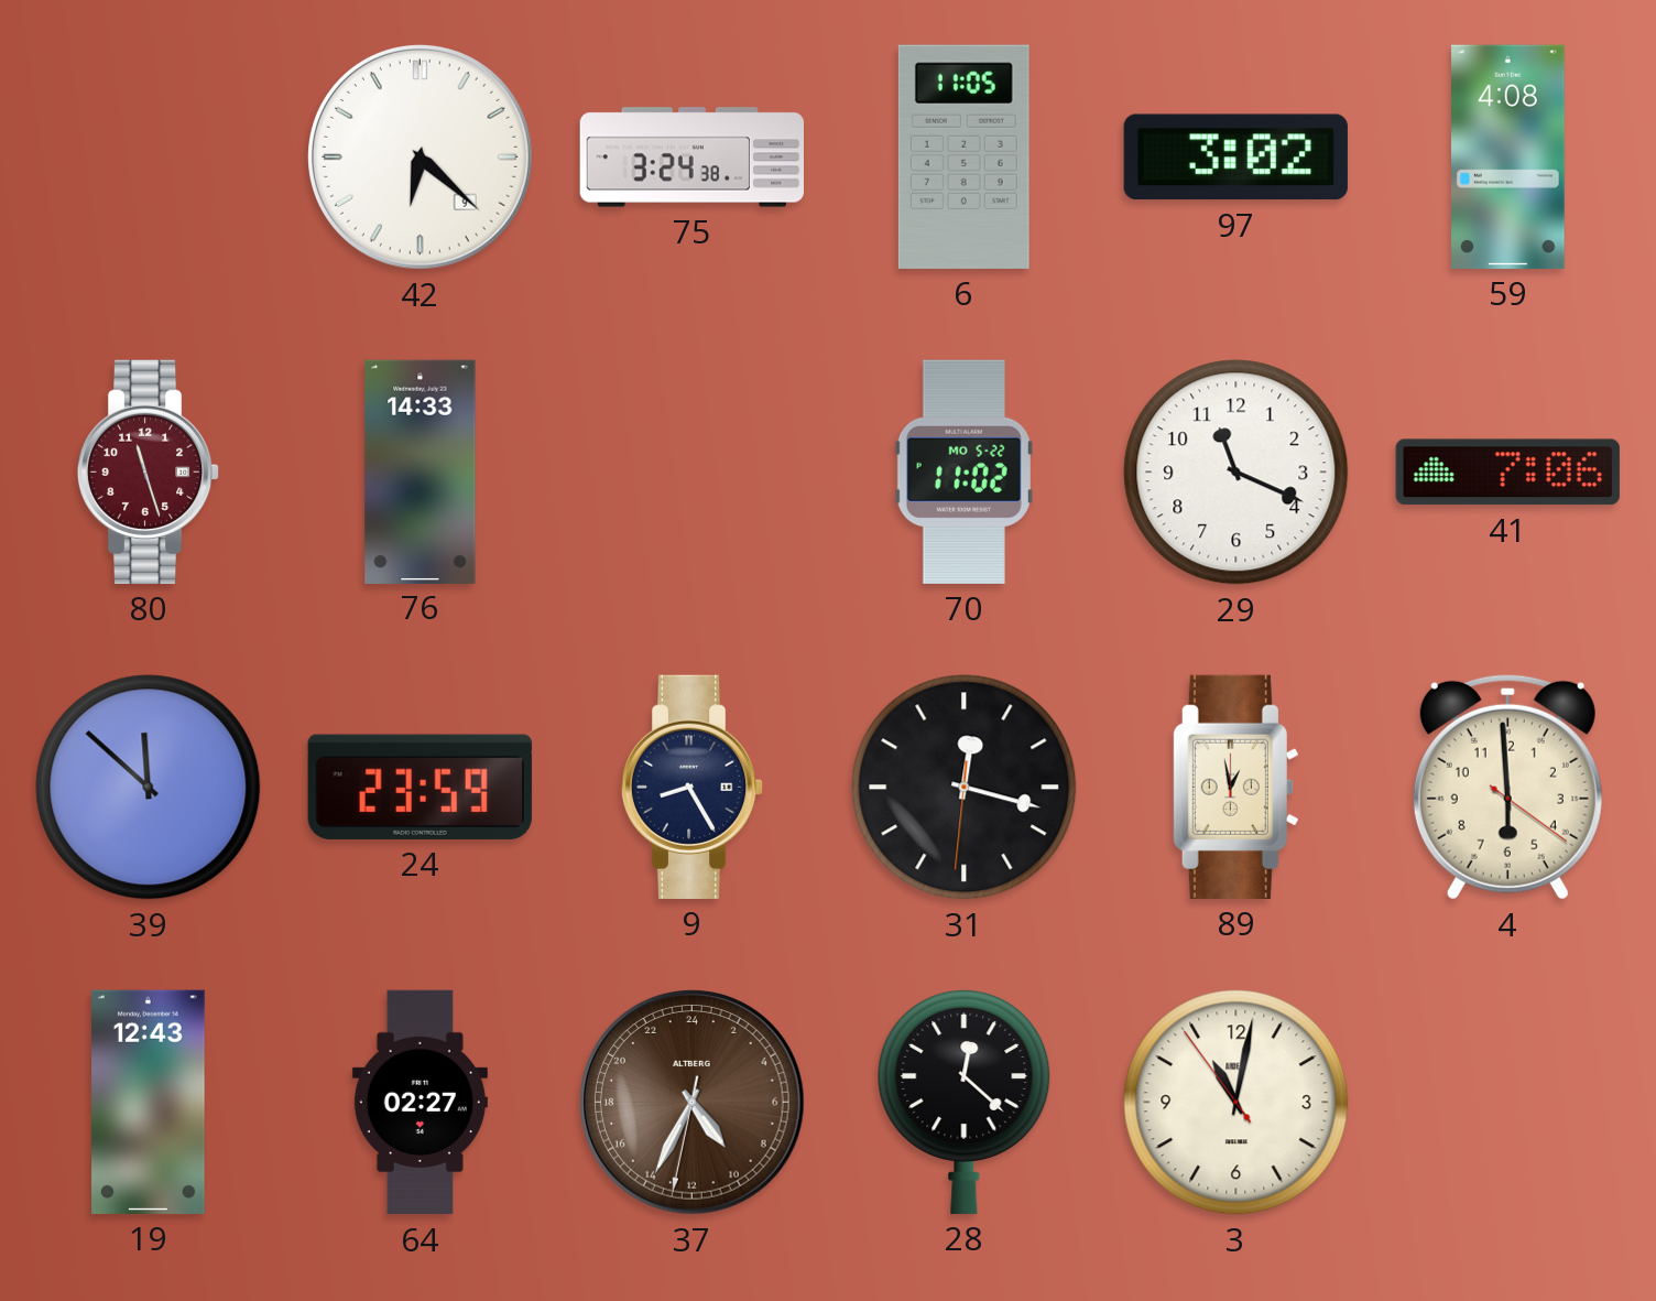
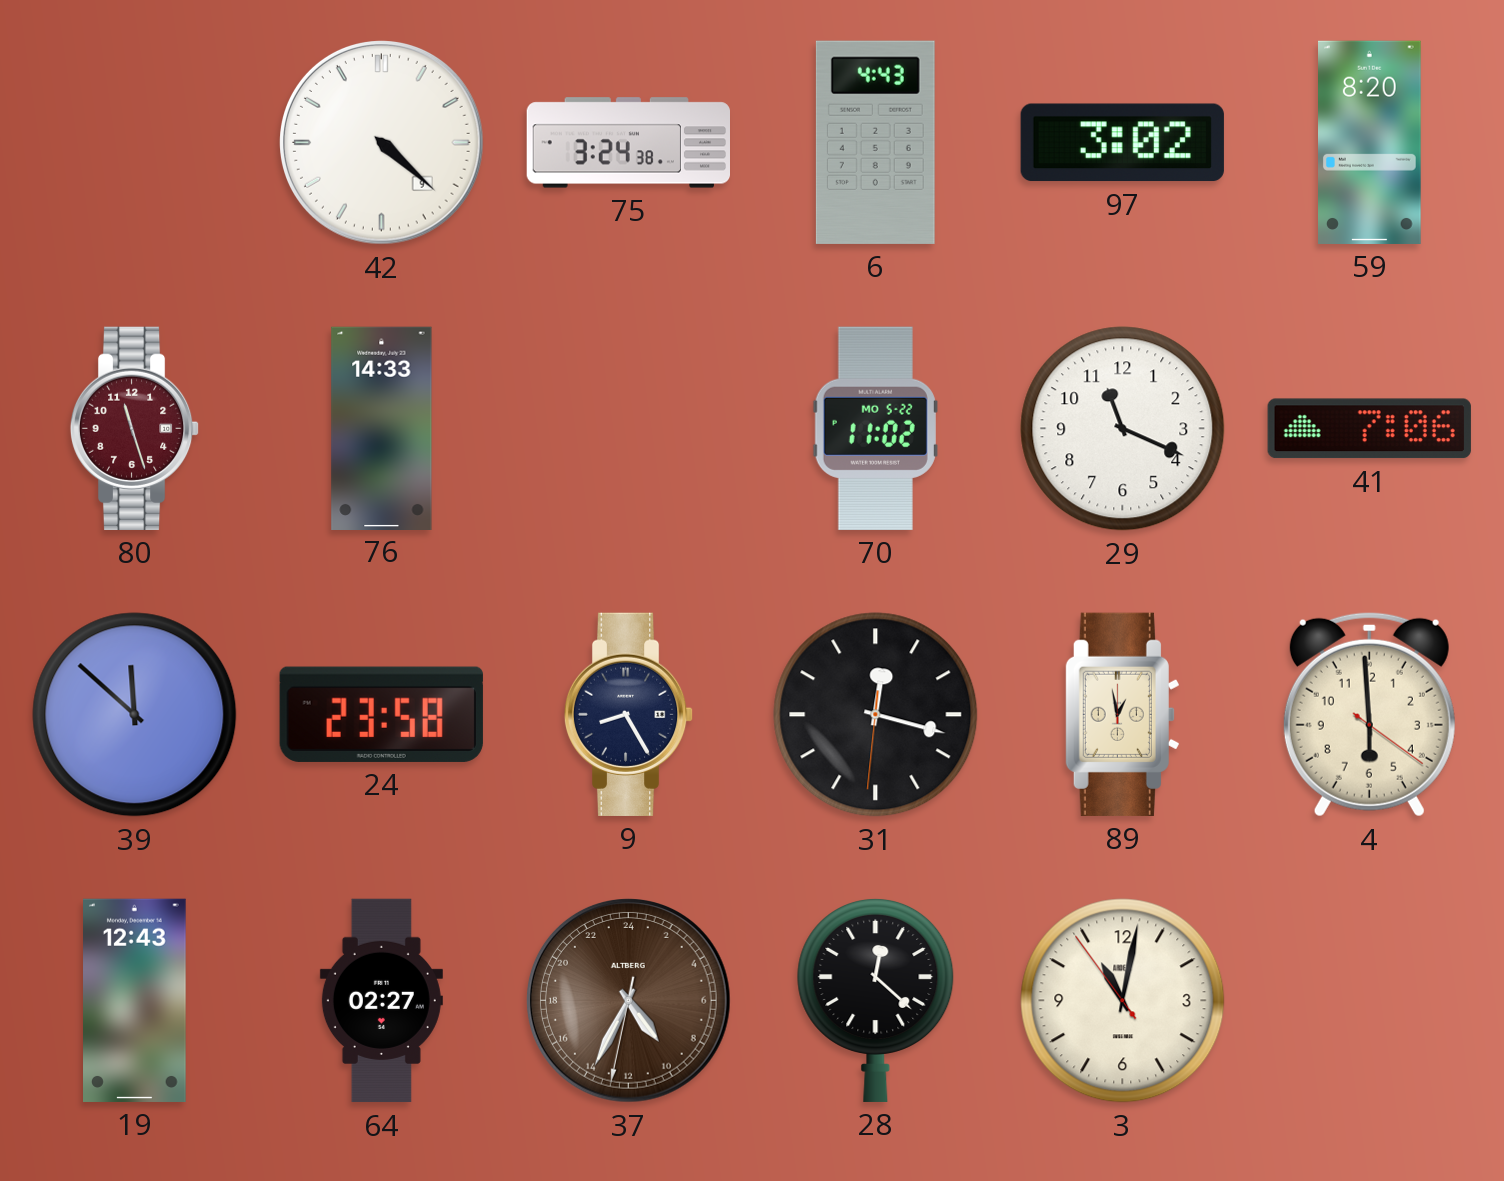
42: 6:22 -> 4:22
6: 11:05 -> 4:43
59: 4:08 -> 8:20
24: 23:59 -> 23:58
